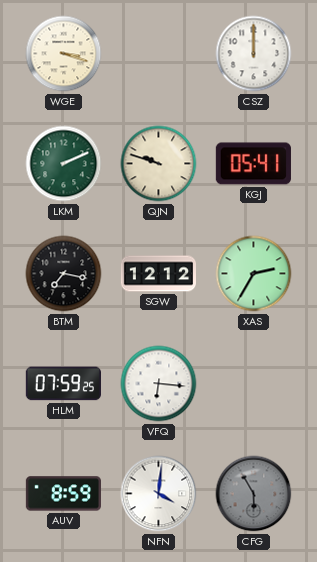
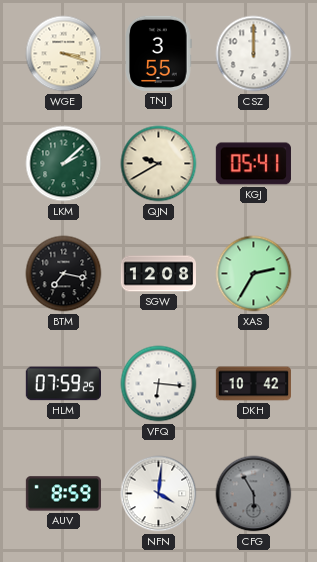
TNJ: none -> 3:55
LKM: 2:11 -> 2:08
QJN: 9:48 -> 9:40
SGW: 12:12 -> 12:08
DKH: none -> 10:42
